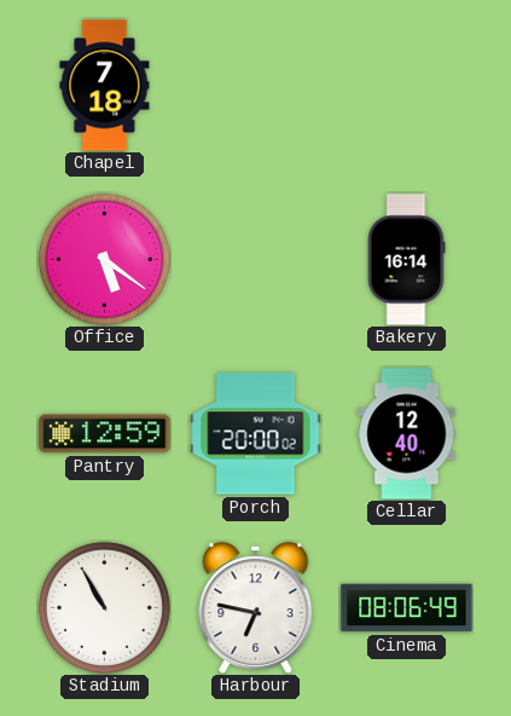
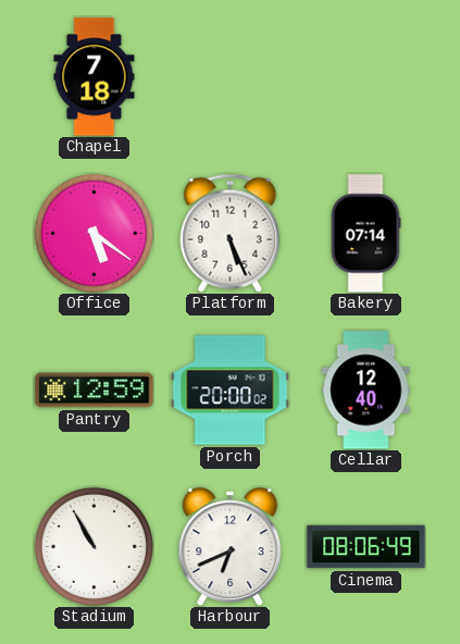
Platform: none -> 5:26
Bakery: 16:14 -> 07:14
Harbour: 6:47 -> 6:41
